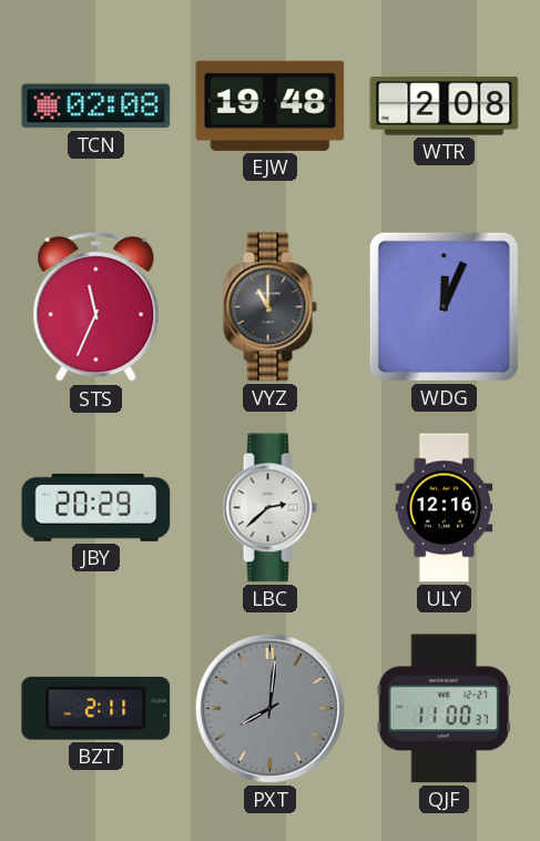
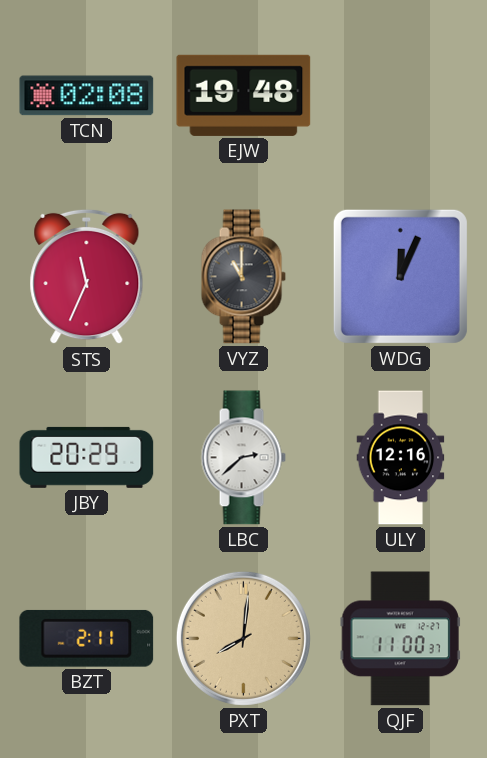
WTR: 2:08 -> none
PXT dial: grey -> champagne
